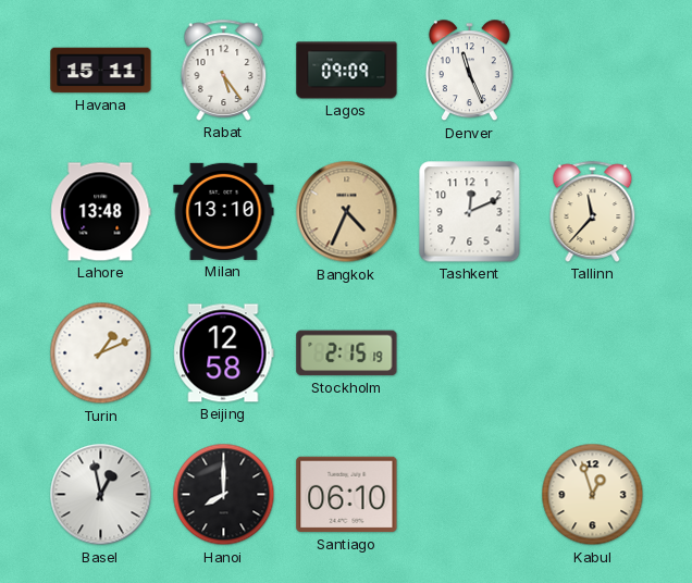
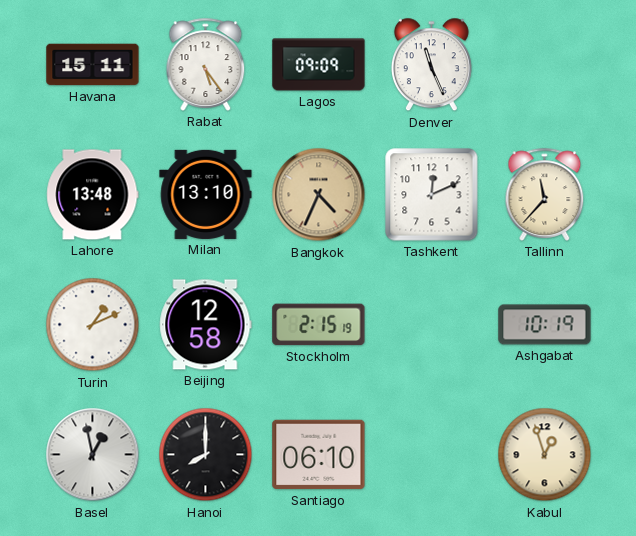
Ashgabat: none -> 10:19
